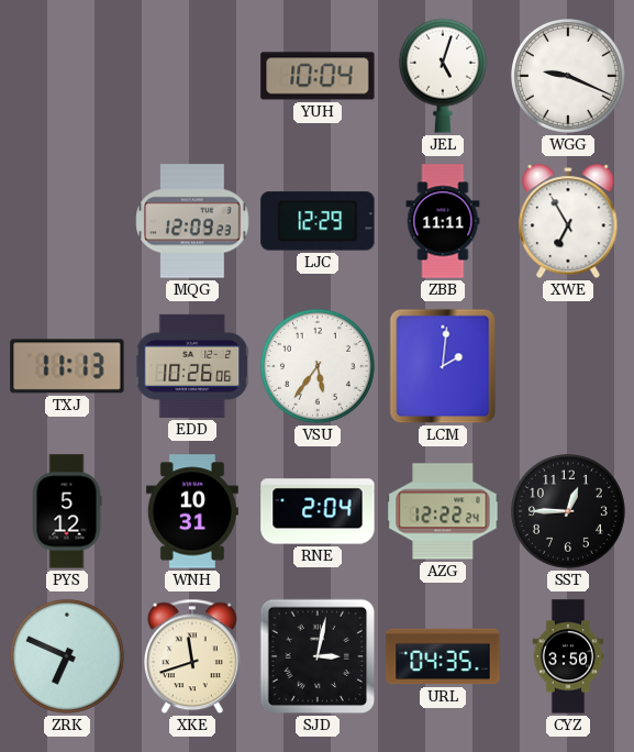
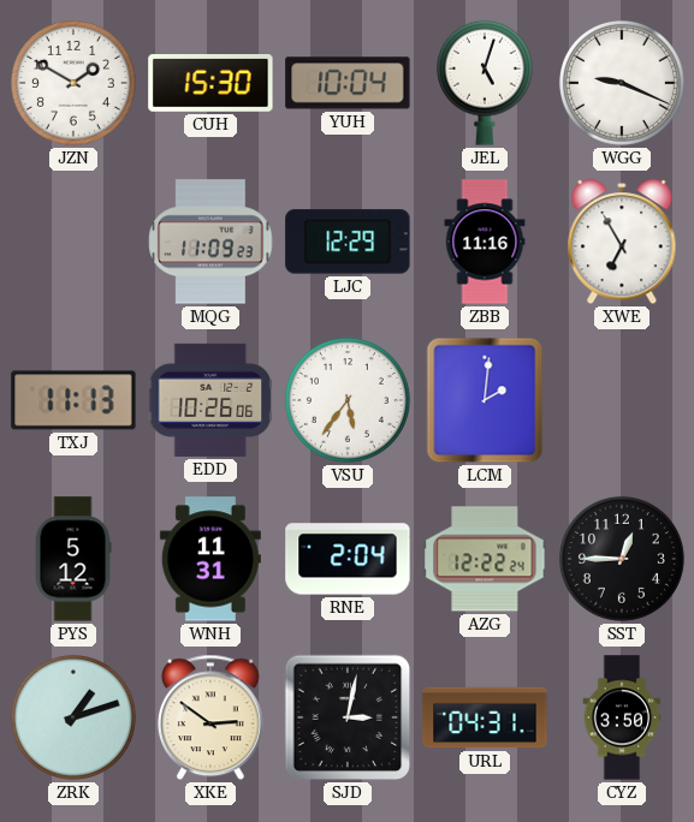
JZN: none -> 1:50
CUH: none -> 15:30
MQG: 12:09 -> 11:09
ZBB: 11:11 -> 11:16
WNH: 10:31 -> 11:31
ZRK: 6:49 -> 1:12
XKE: 11:42 -> 2:51
URL: 04:35 -> 04:31
